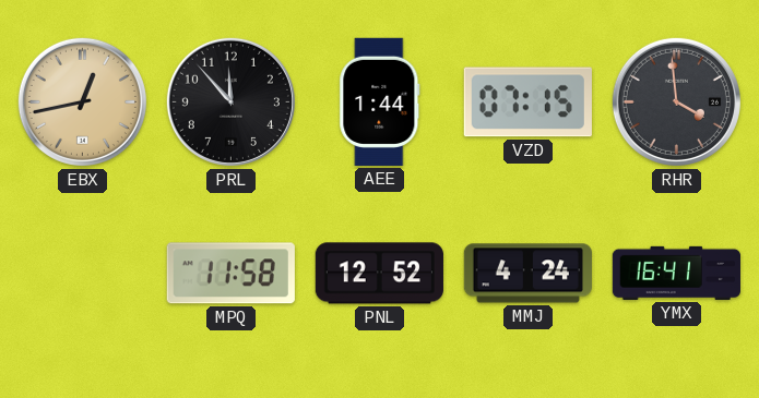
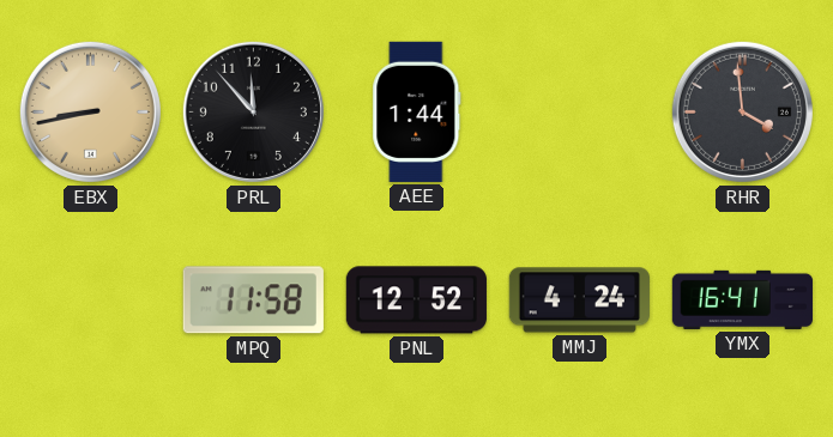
EBX: 12:43 -> 8:43
VZD: 07:15 -> none
